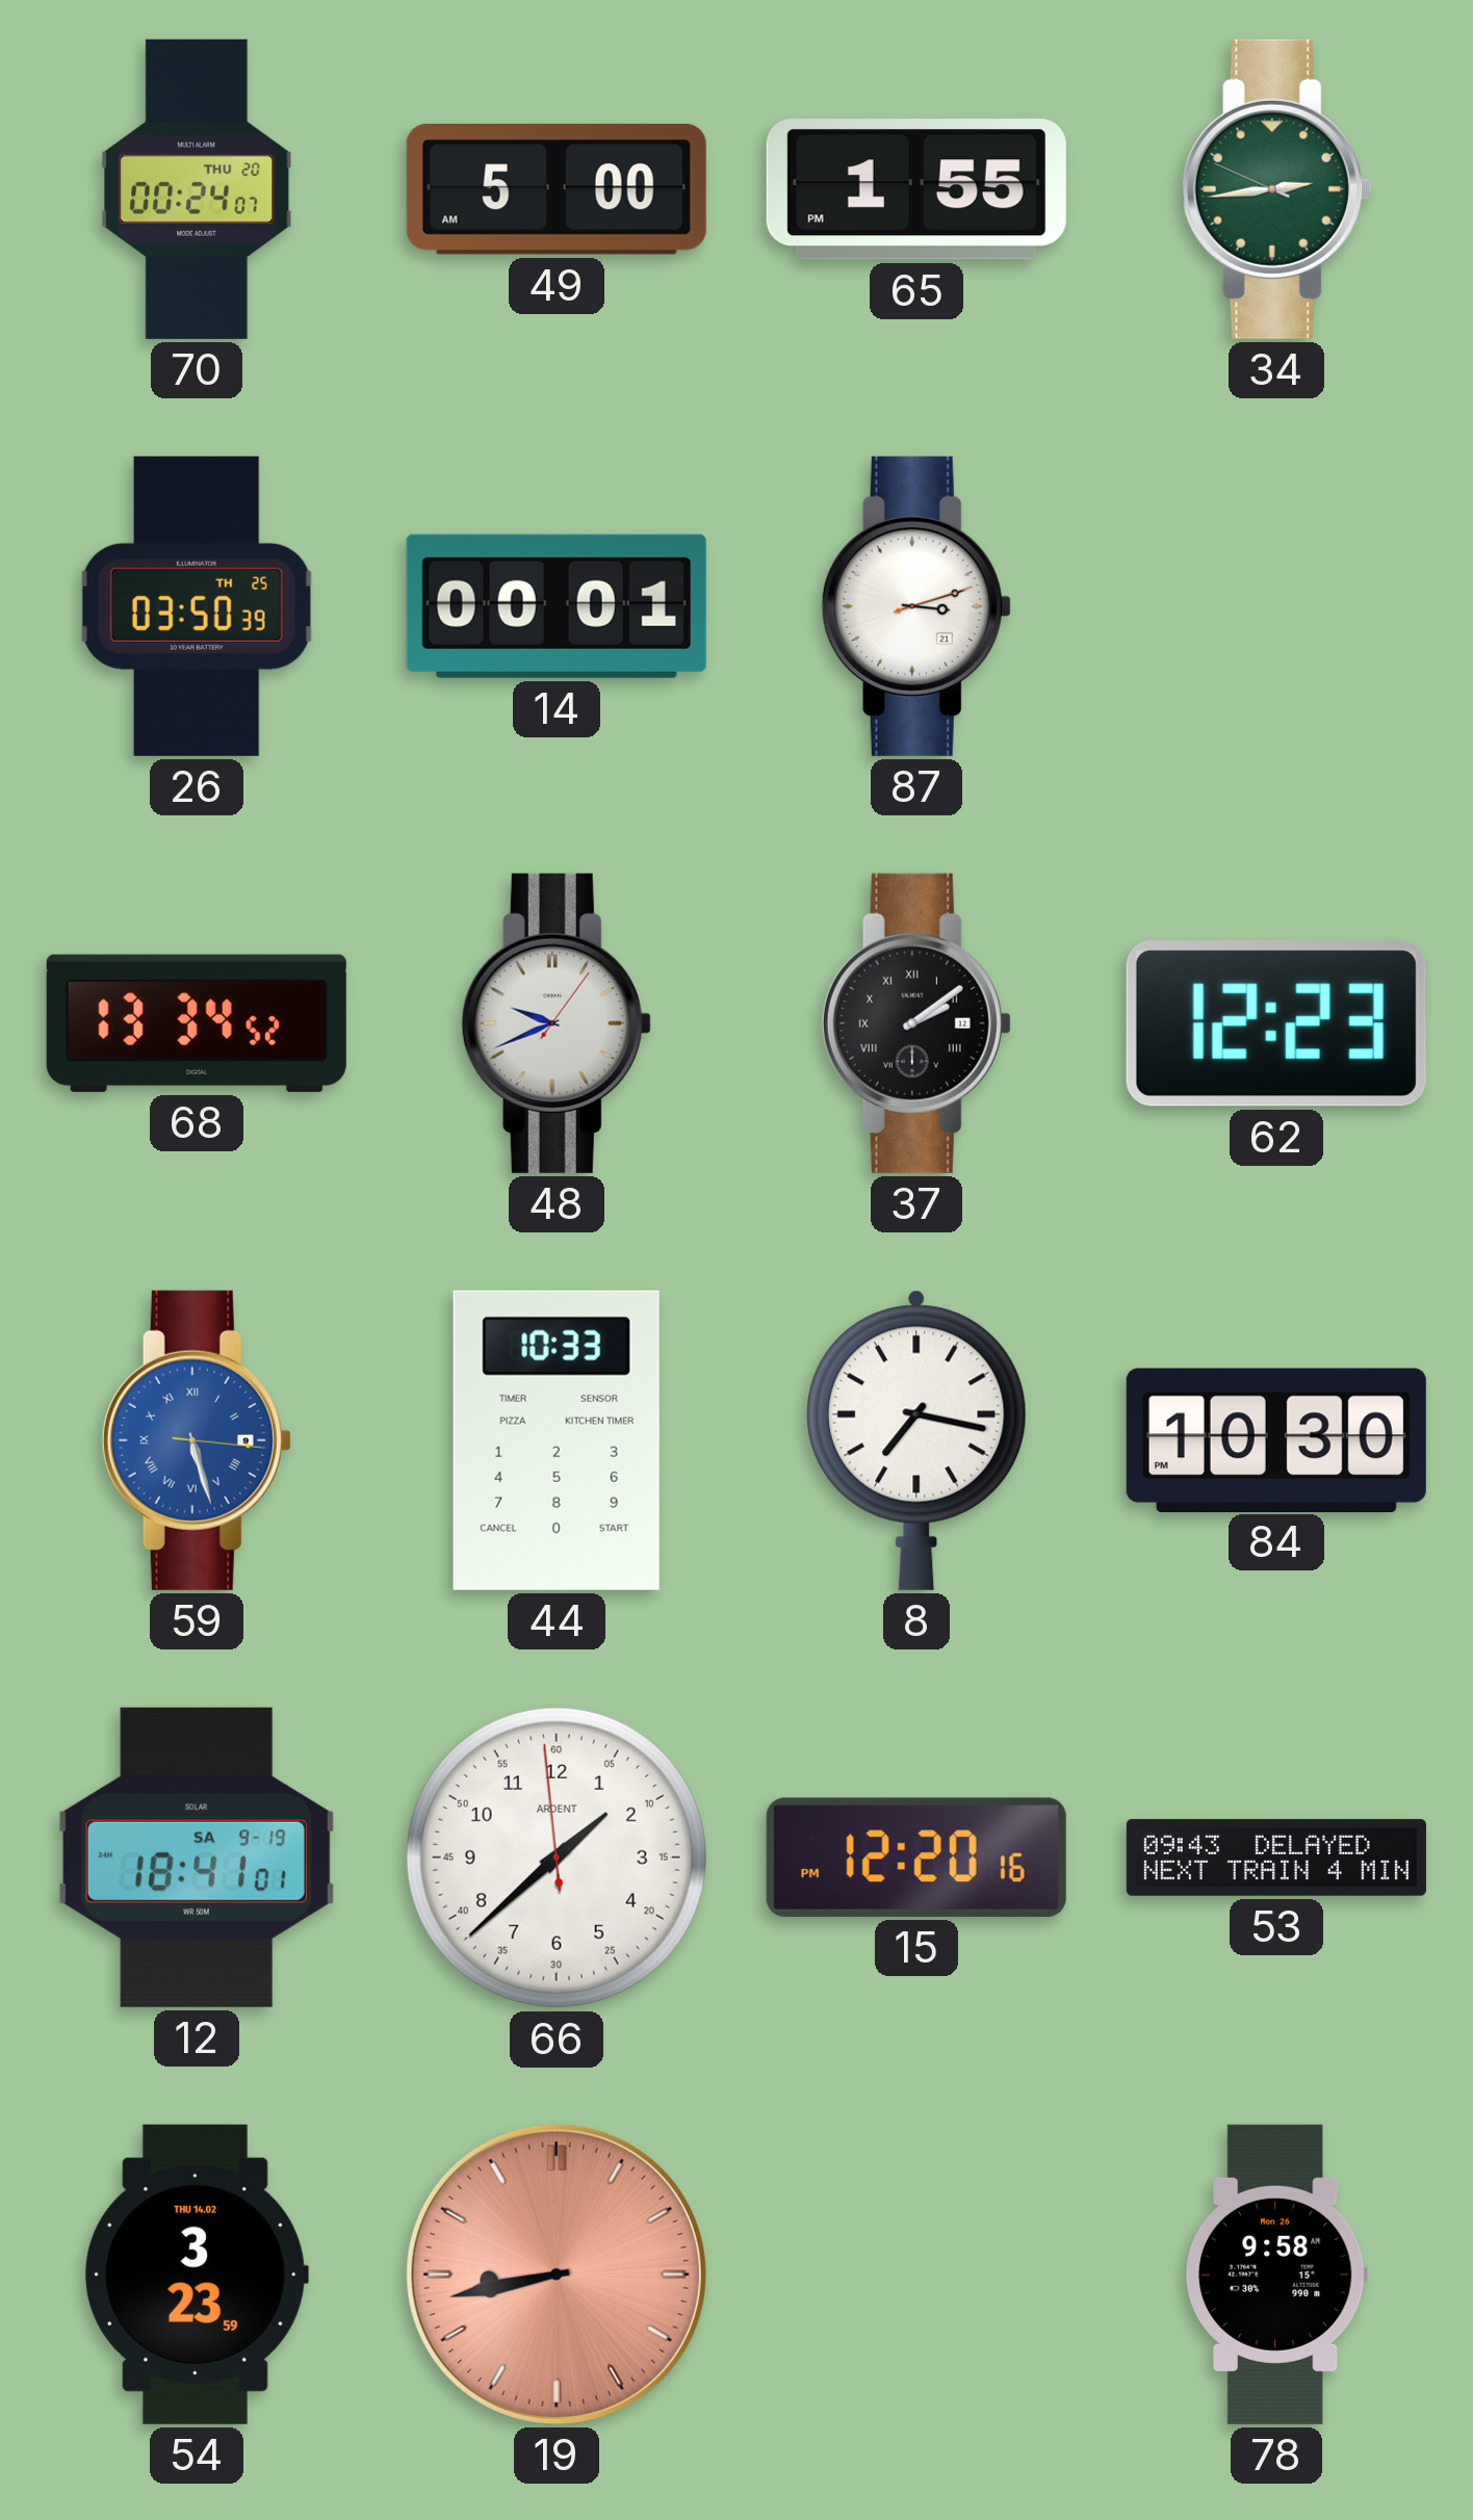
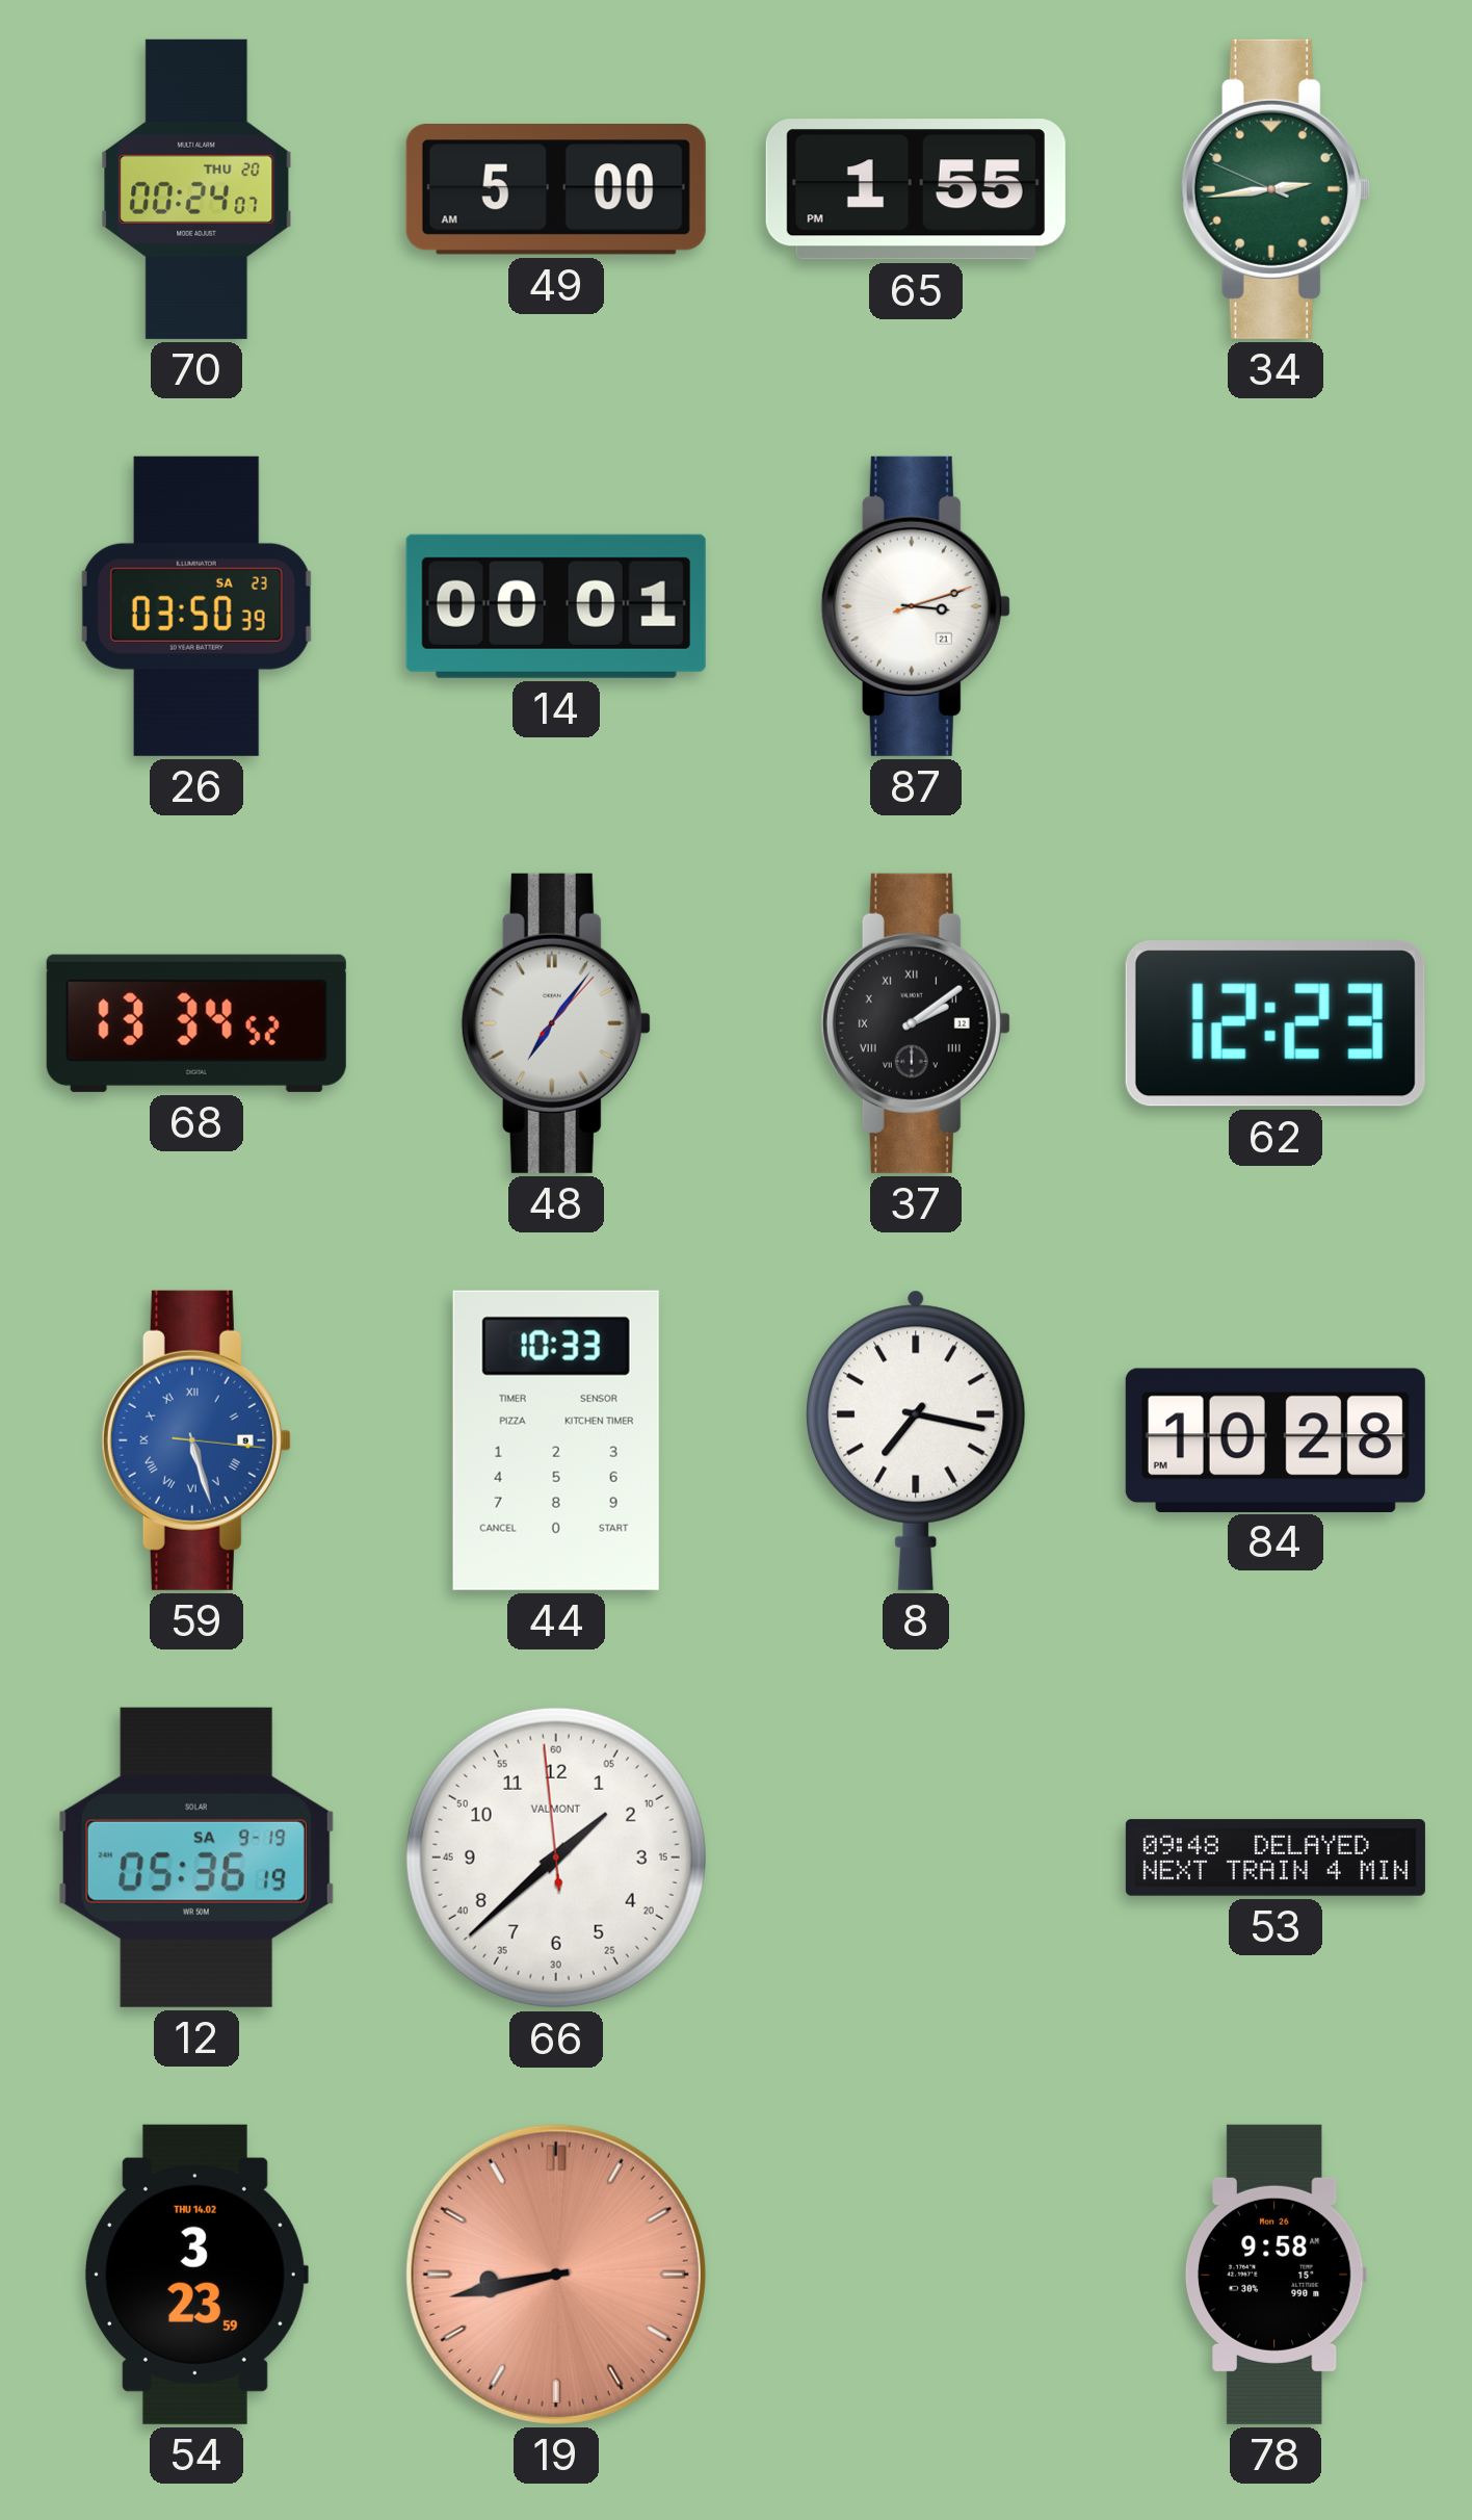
26 date: TH 25 -> SA 23
48: 9:41 -> 7:06
84: 10:30 -> 10:28
12: 18:41 -> 05:36
66 brand: ARDENT -> VALMONT
15: 12:20 -> none
53: 09:43 -> 09:48
